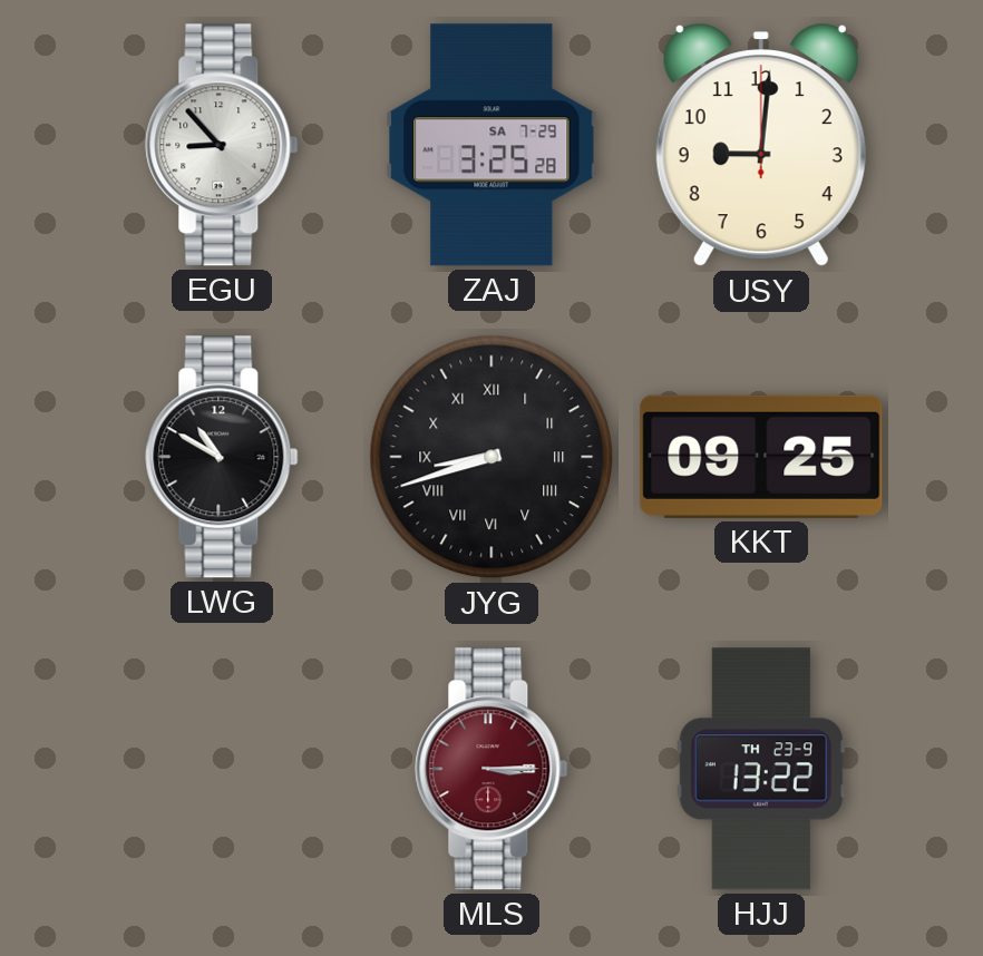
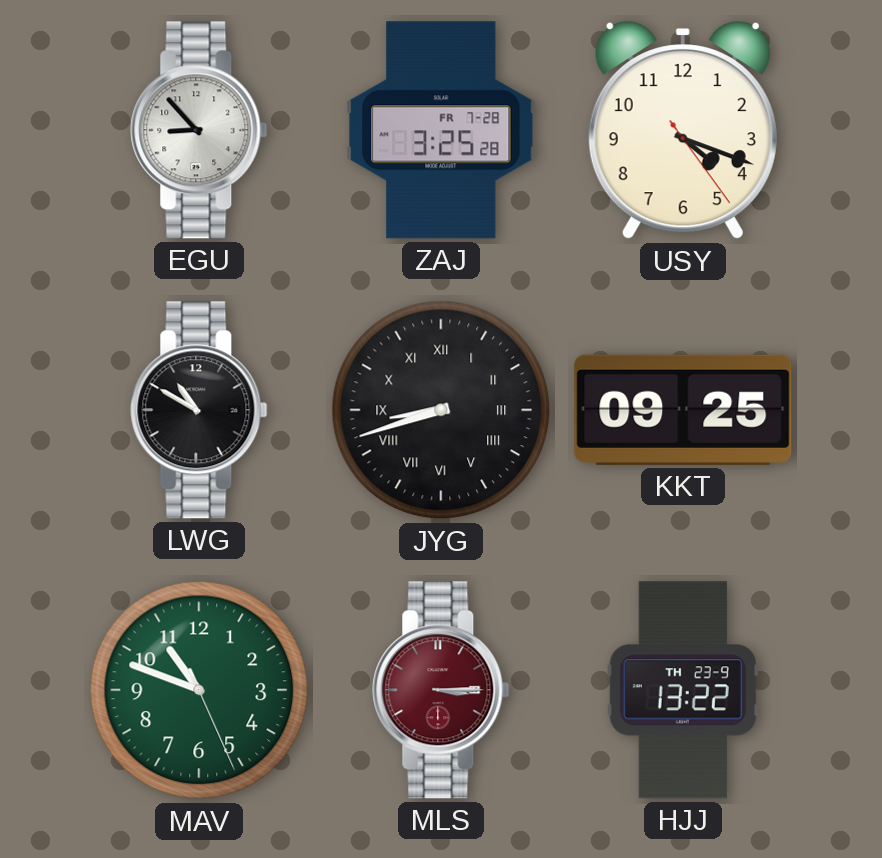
ZAJ date: SA 7-29 -> FR 7-28
USY: 9:01 -> 4:18
MAV: none -> 10:48
